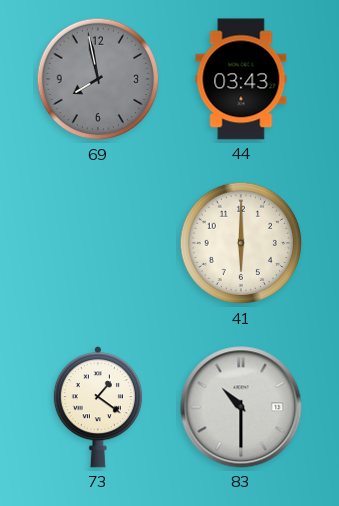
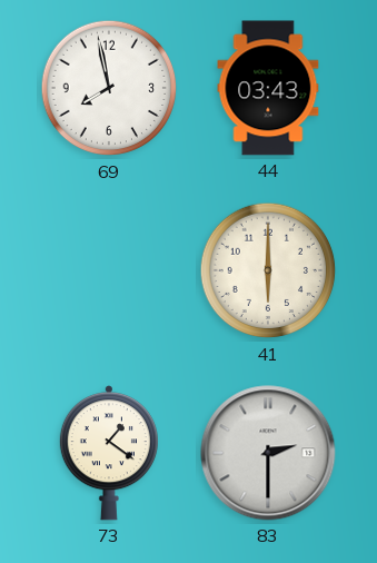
69 dial: grey -> white
83: 10:30 -> 2:30
